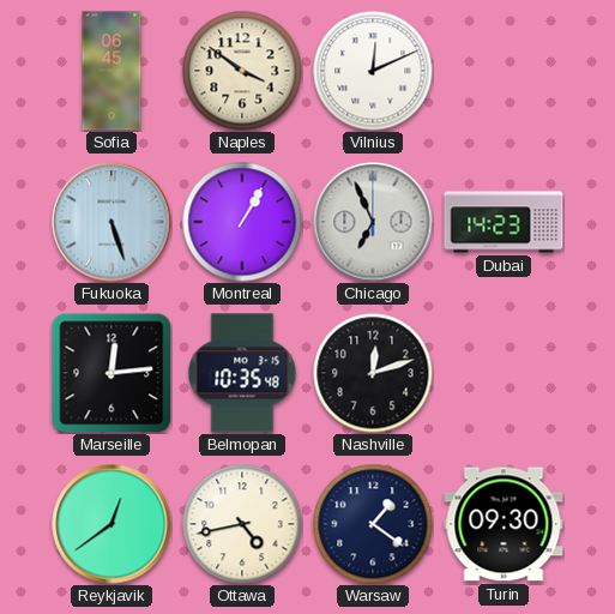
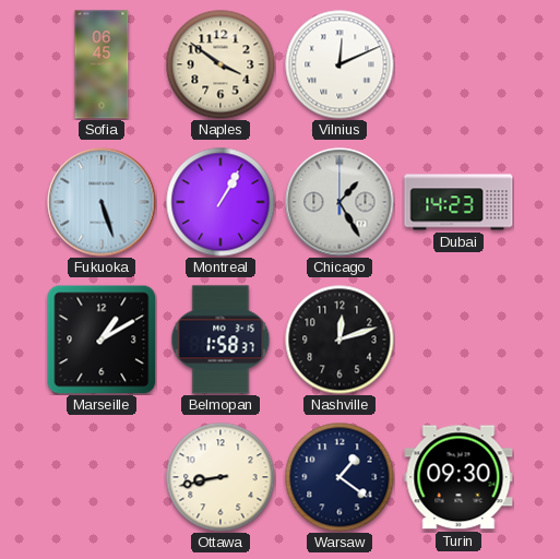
Chicago: 6:56 -> 1:25
Marseille: 12:14 -> 1:10
Belmopan: 10:35 -> 1:58
Reykjavik: 12:39 -> none
Ottawa: 4:43 -> 8:43
